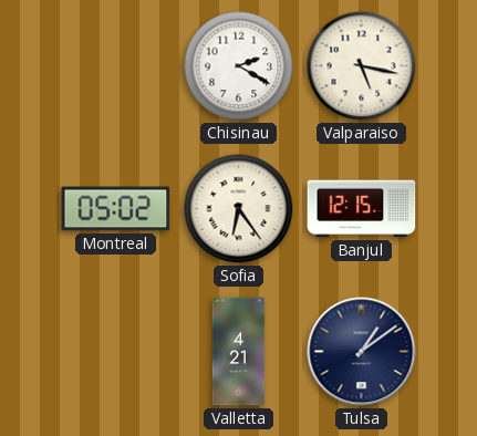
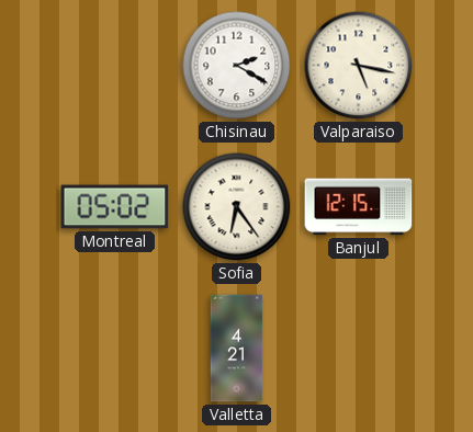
Tulsa: 1:09 -> none
